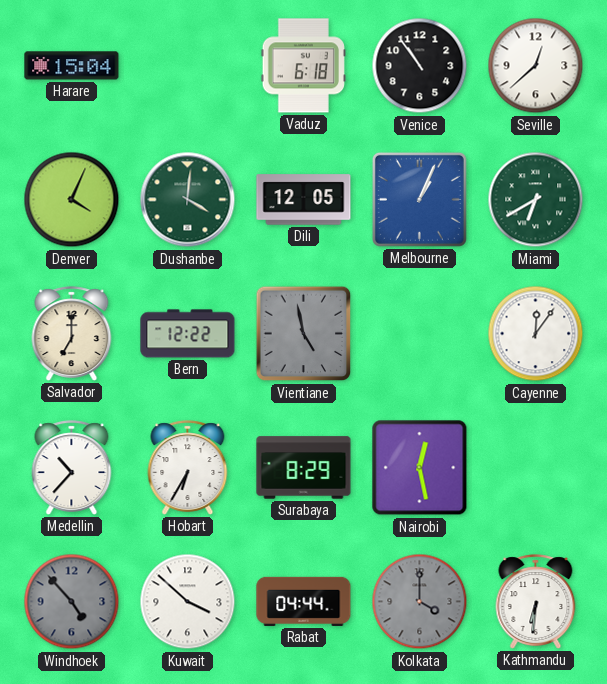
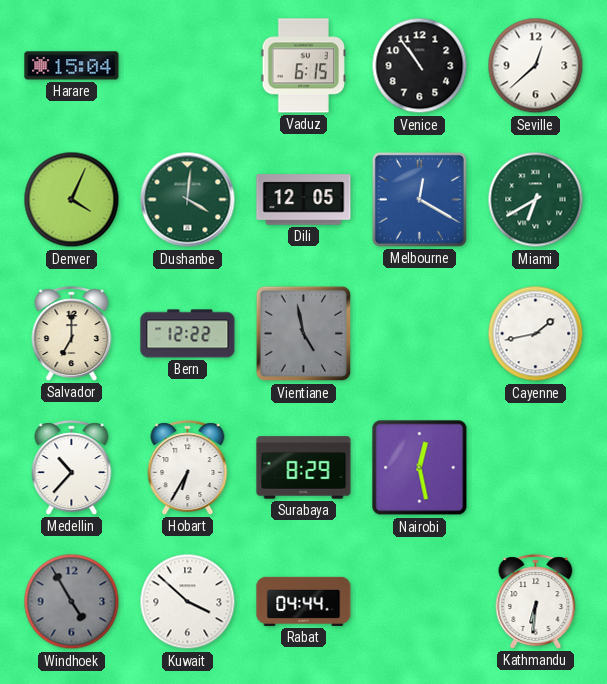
Vaduz: 6:18 -> 6:15
Melbourne: 1:04 -> 12:20
Cayenne: 12:06 -> 1:43
Windhoek: 4:53 -> 4:55
Kolkata: 4:00 -> none
